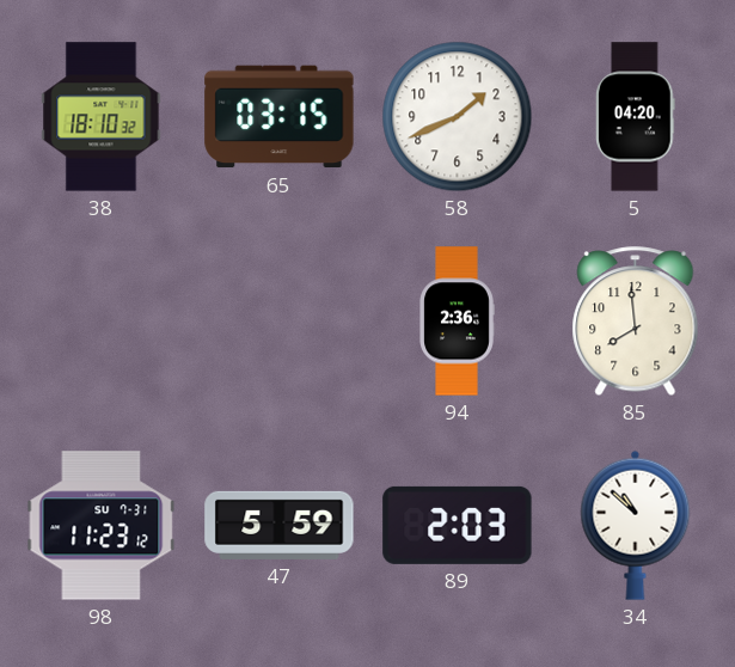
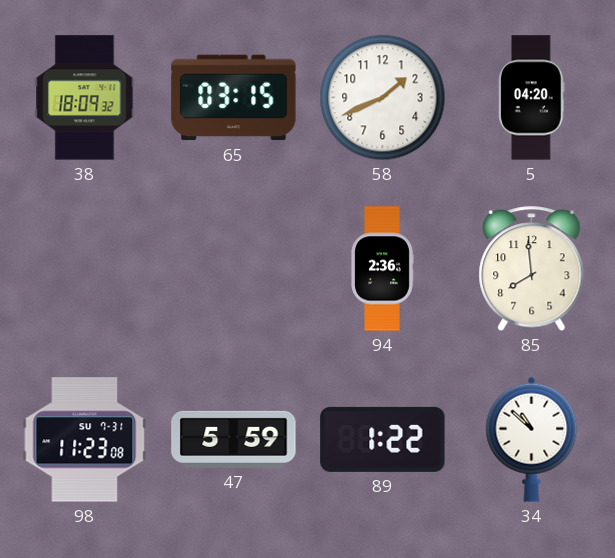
38: 18:10 -> 18:09
98: 11:23:12 -> 11:23:08
89: 2:03 -> 1:22
